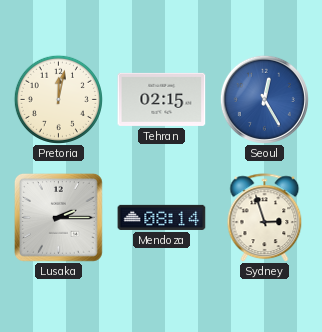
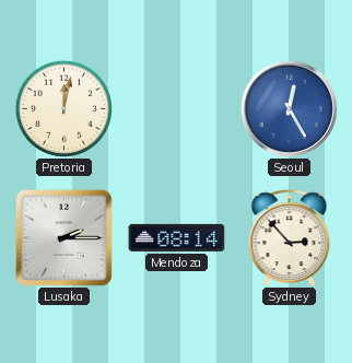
Tehran: 02:15 -> none
Sydney: 2:57 -> 2:53
